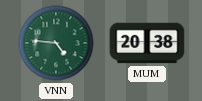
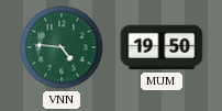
MUM: 20:38 -> 19:50
